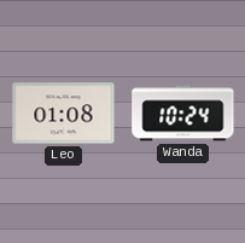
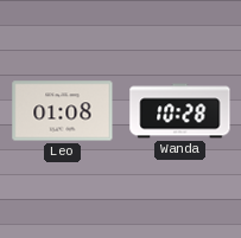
Wanda: 10:24 -> 10:28
